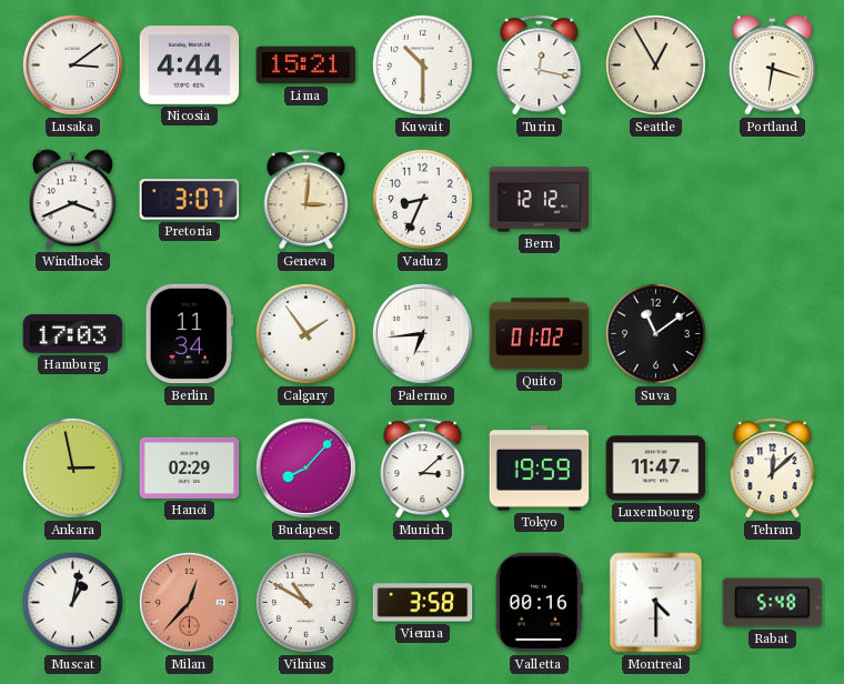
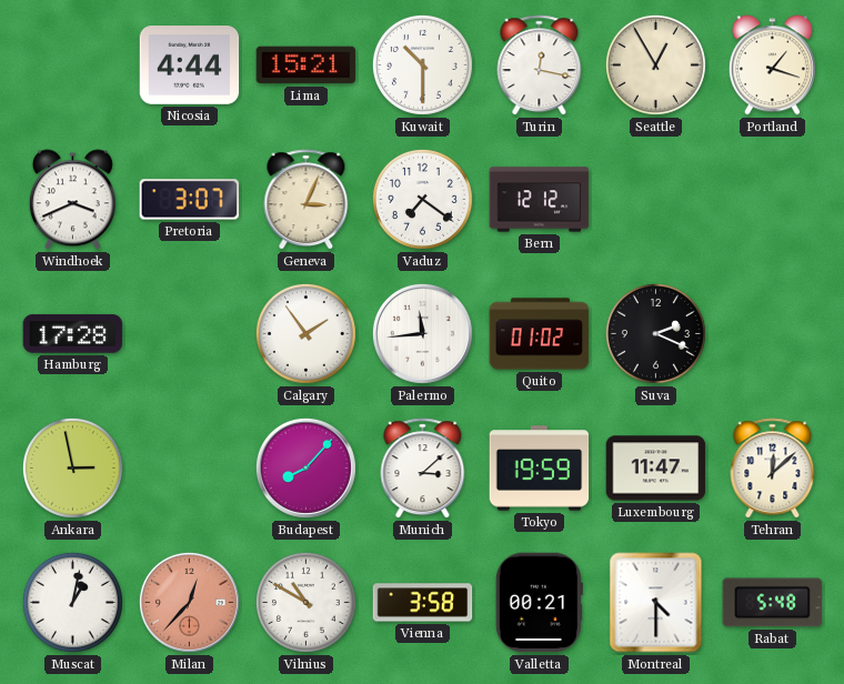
Lusaka: 3:09 -> none
Portland: 6:18 -> 1:18
Geneva: 3:01 -> 3:04
Vaduz: 8:34 -> 7:21
Hamburg: 17:03 -> 17:28
Berlin: 11:34 -> none
Palermo: 6:44 -> 11:44
Suva: 11:09 -> 2:19
Hanoi: 02:29 -> none
Valletta: 00:16 -> 00:21
